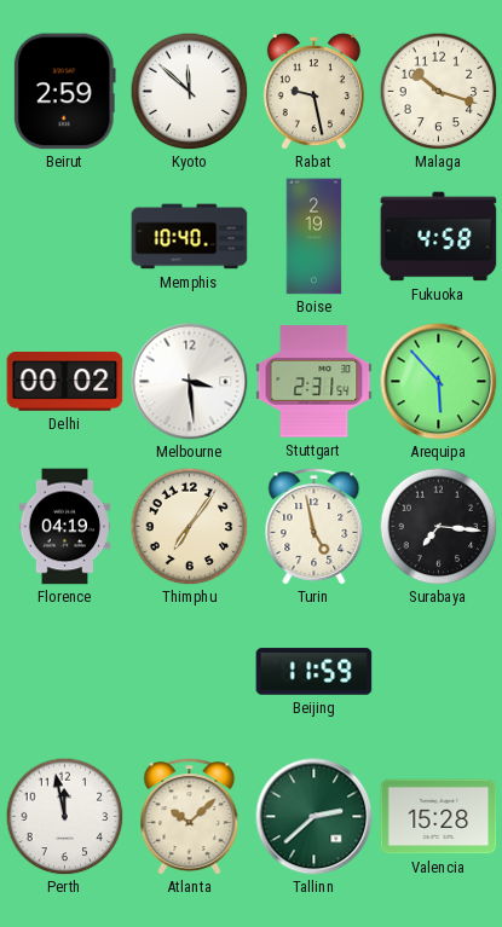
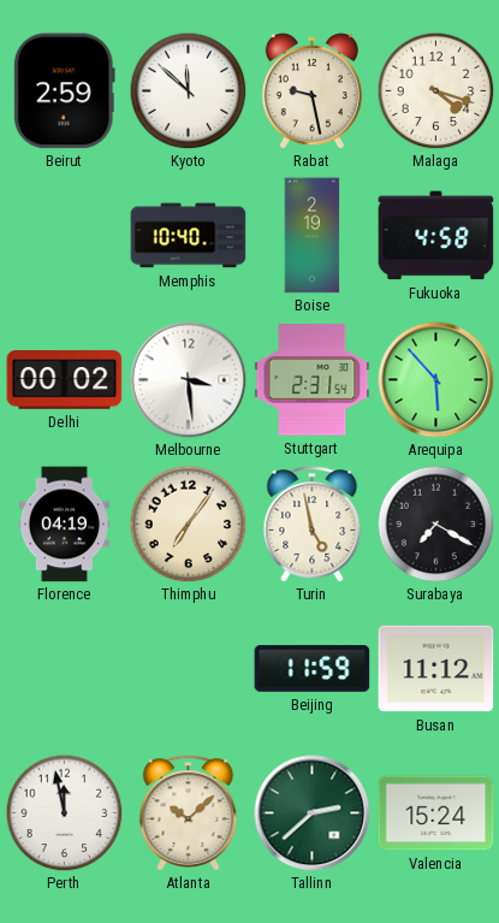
Malaga: 10:18 -> 4:18
Surabaya: 7:16 -> 7:20
Busan: none -> 11:12
Valencia: 15:28 -> 15:24
